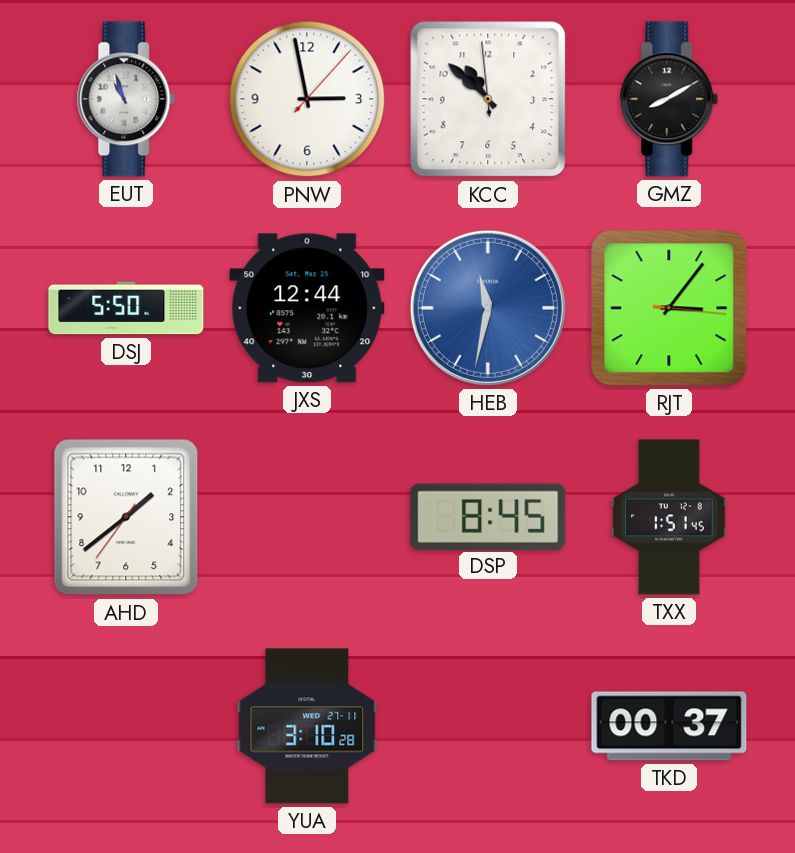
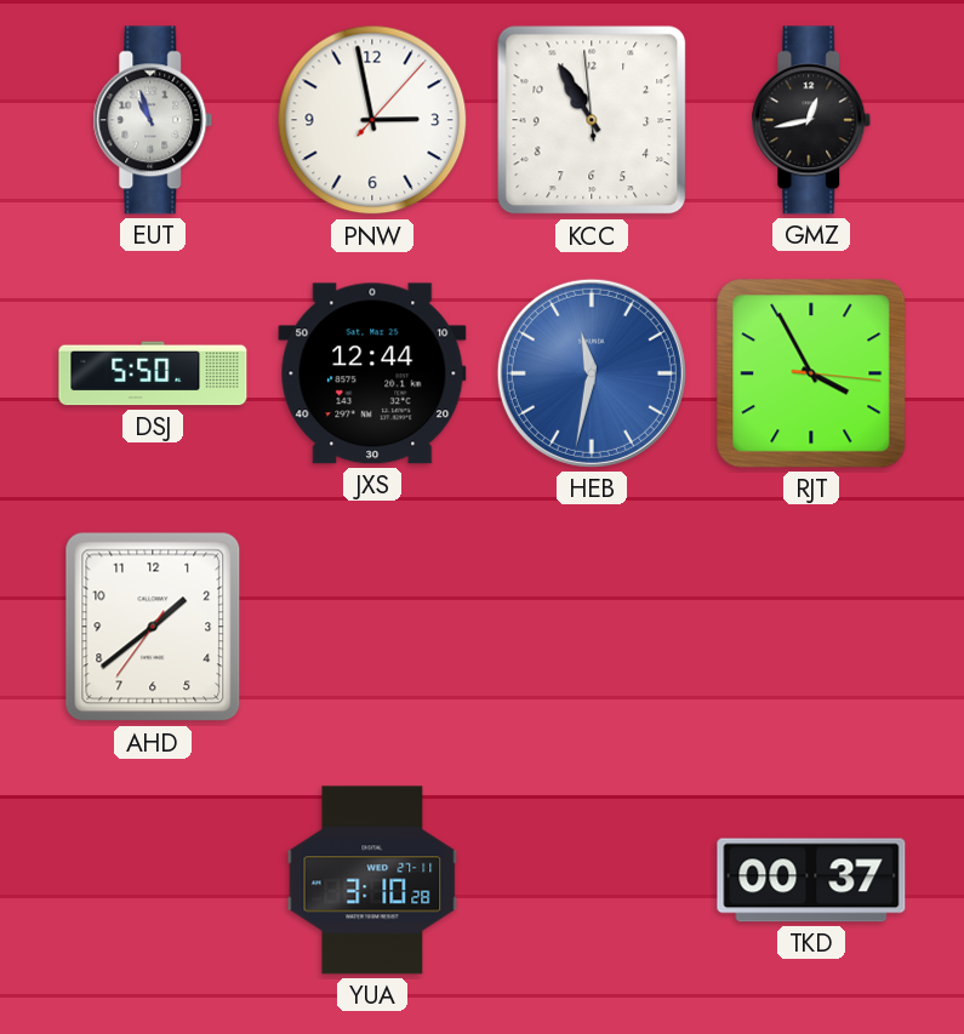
KCC: 10:51 -> 10:54
GMZ: 8:10 -> 12:43
RJT: 3:06 -> 3:55
DSP: 8:45 -> none
TXX: 1:51 -> none
